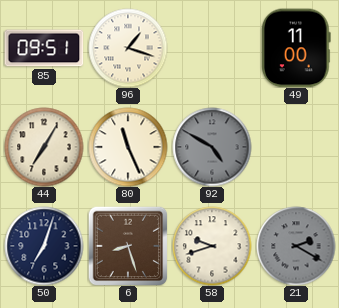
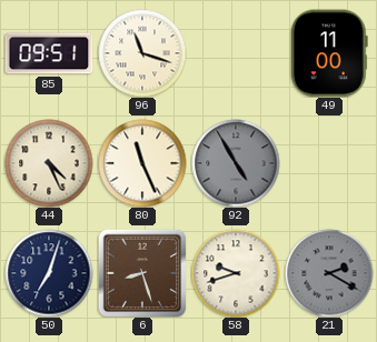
96: 1:18 -> 11:18
44: 7:05 -> 4:26
92: 4:50 -> 4:55
